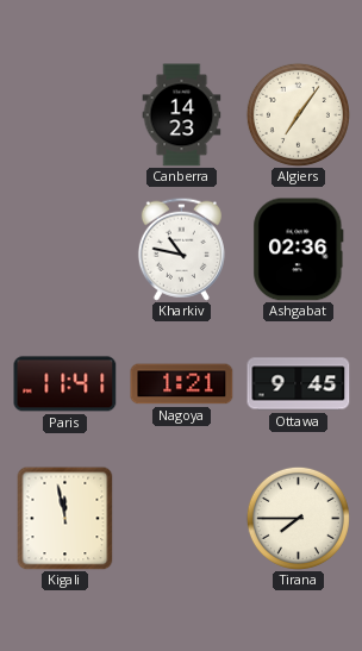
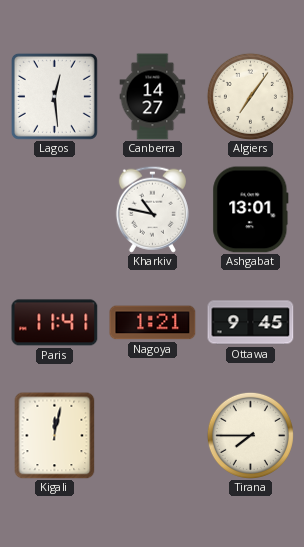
Lagos: none -> 12:29
Canberra: 14:23 -> 14:27
Ashgabat: 02:36 -> 13:01
Kigali: 11:58 -> 12:02
